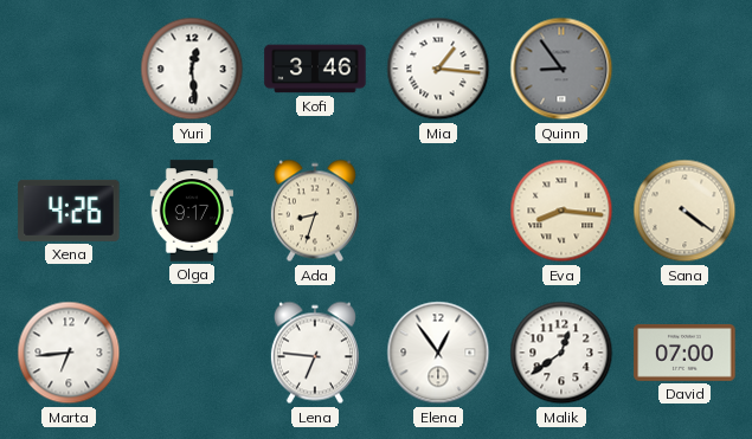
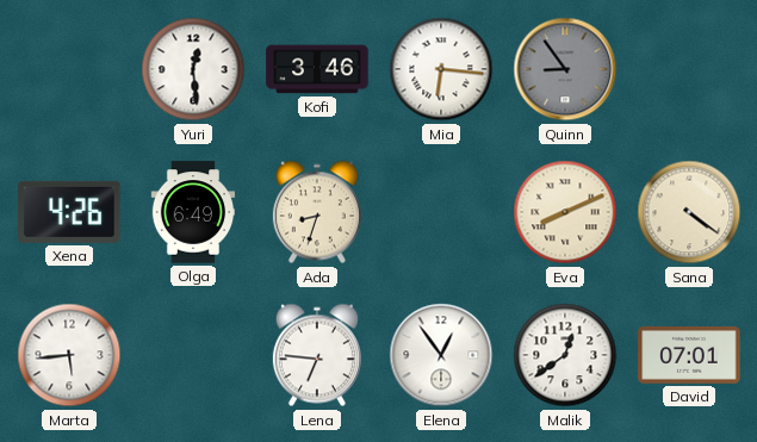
Mia: 1:16 -> 6:16
Olga: 9:17 -> 6:49
Eva: 8:16 -> 8:11
Marta: 6:44 -> 5:44
David: 07:00 -> 07:01
